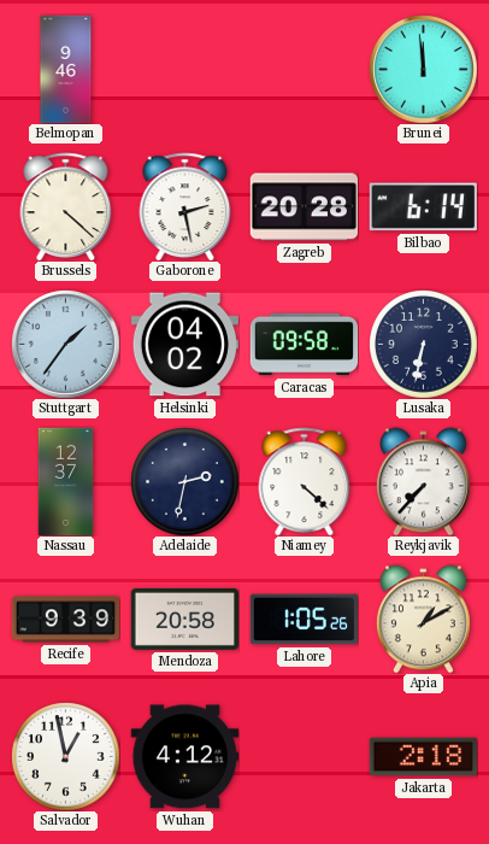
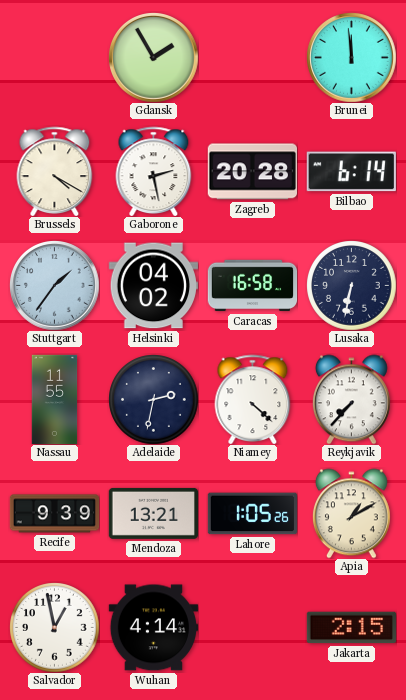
Belmopan: 9:46 -> none
Gdansk: none -> 1:55
Brussels: 4:22 -> 4:20
Caracas: 09:58 -> 16:58
Nassau: 12:37 -> 11:55
Mendoza: 20:58 -> 13:21
Wuhan: 4:12 -> 4:14
Jakarta: 2:18 -> 2:15
